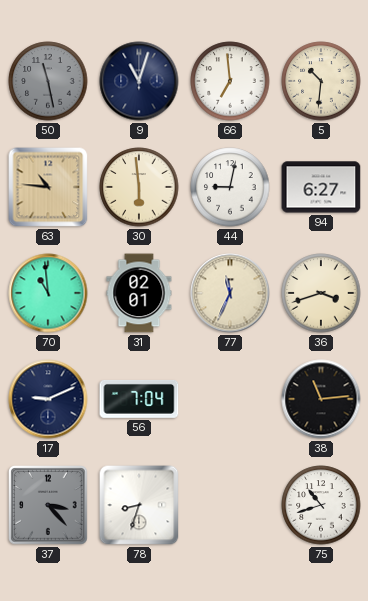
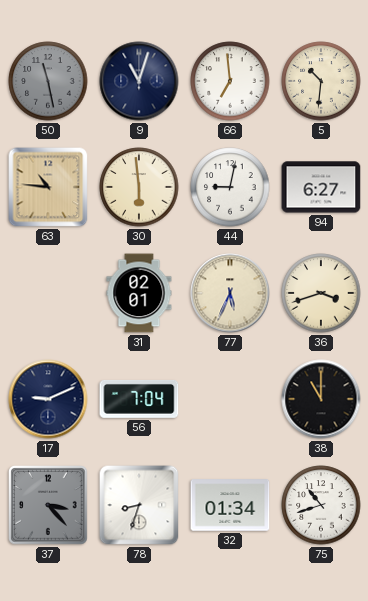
70: 10:59 -> none
77: 11:34 -> 5:34
38: 11:14 -> 11:00
32: none -> 01:34
